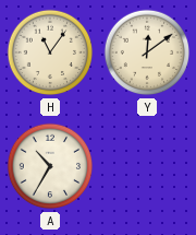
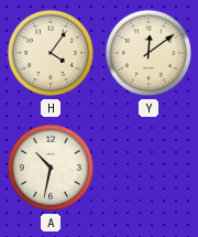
H: 11:06 -> 4:06
A: 10:35 -> 10:32
